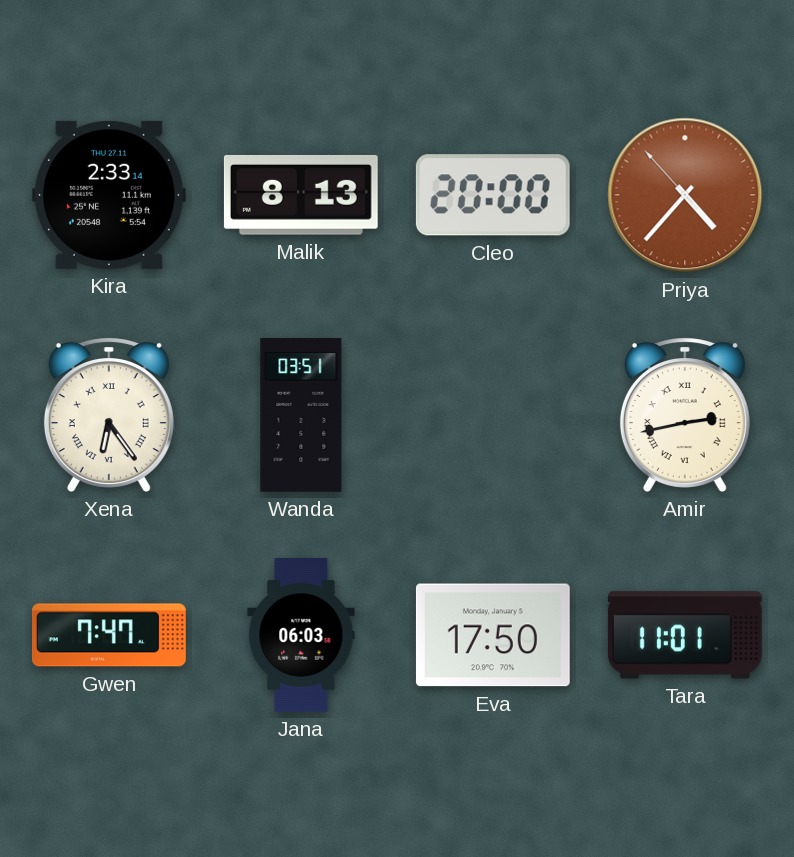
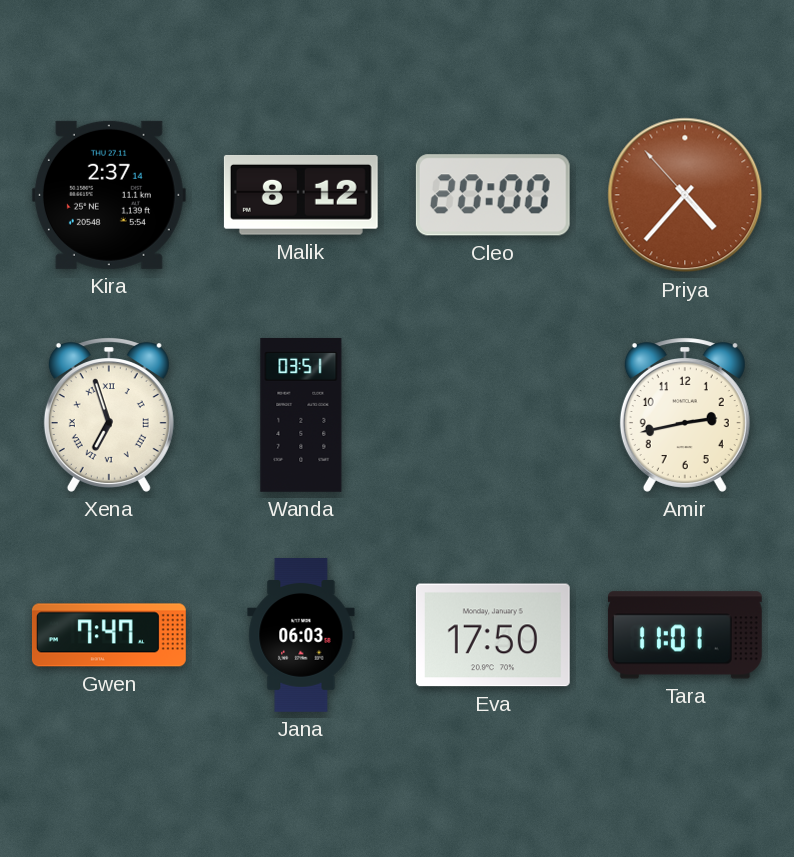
Kira: 2:33 -> 2:37
Malik: 8:13 -> 8:12
Xena: 6:24 -> 6:57
Amir numerals: Roman -> Arabic
